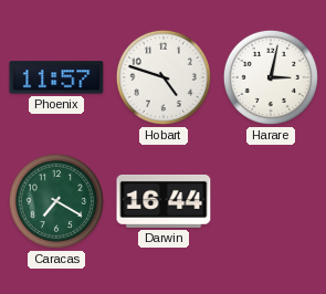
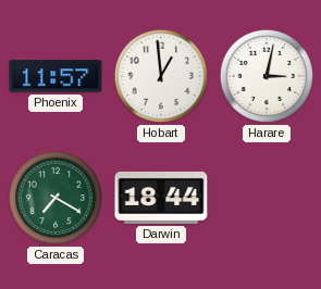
Hobart: 4:48 -> 12:59
Darwin: 16:44 -> 18:44
